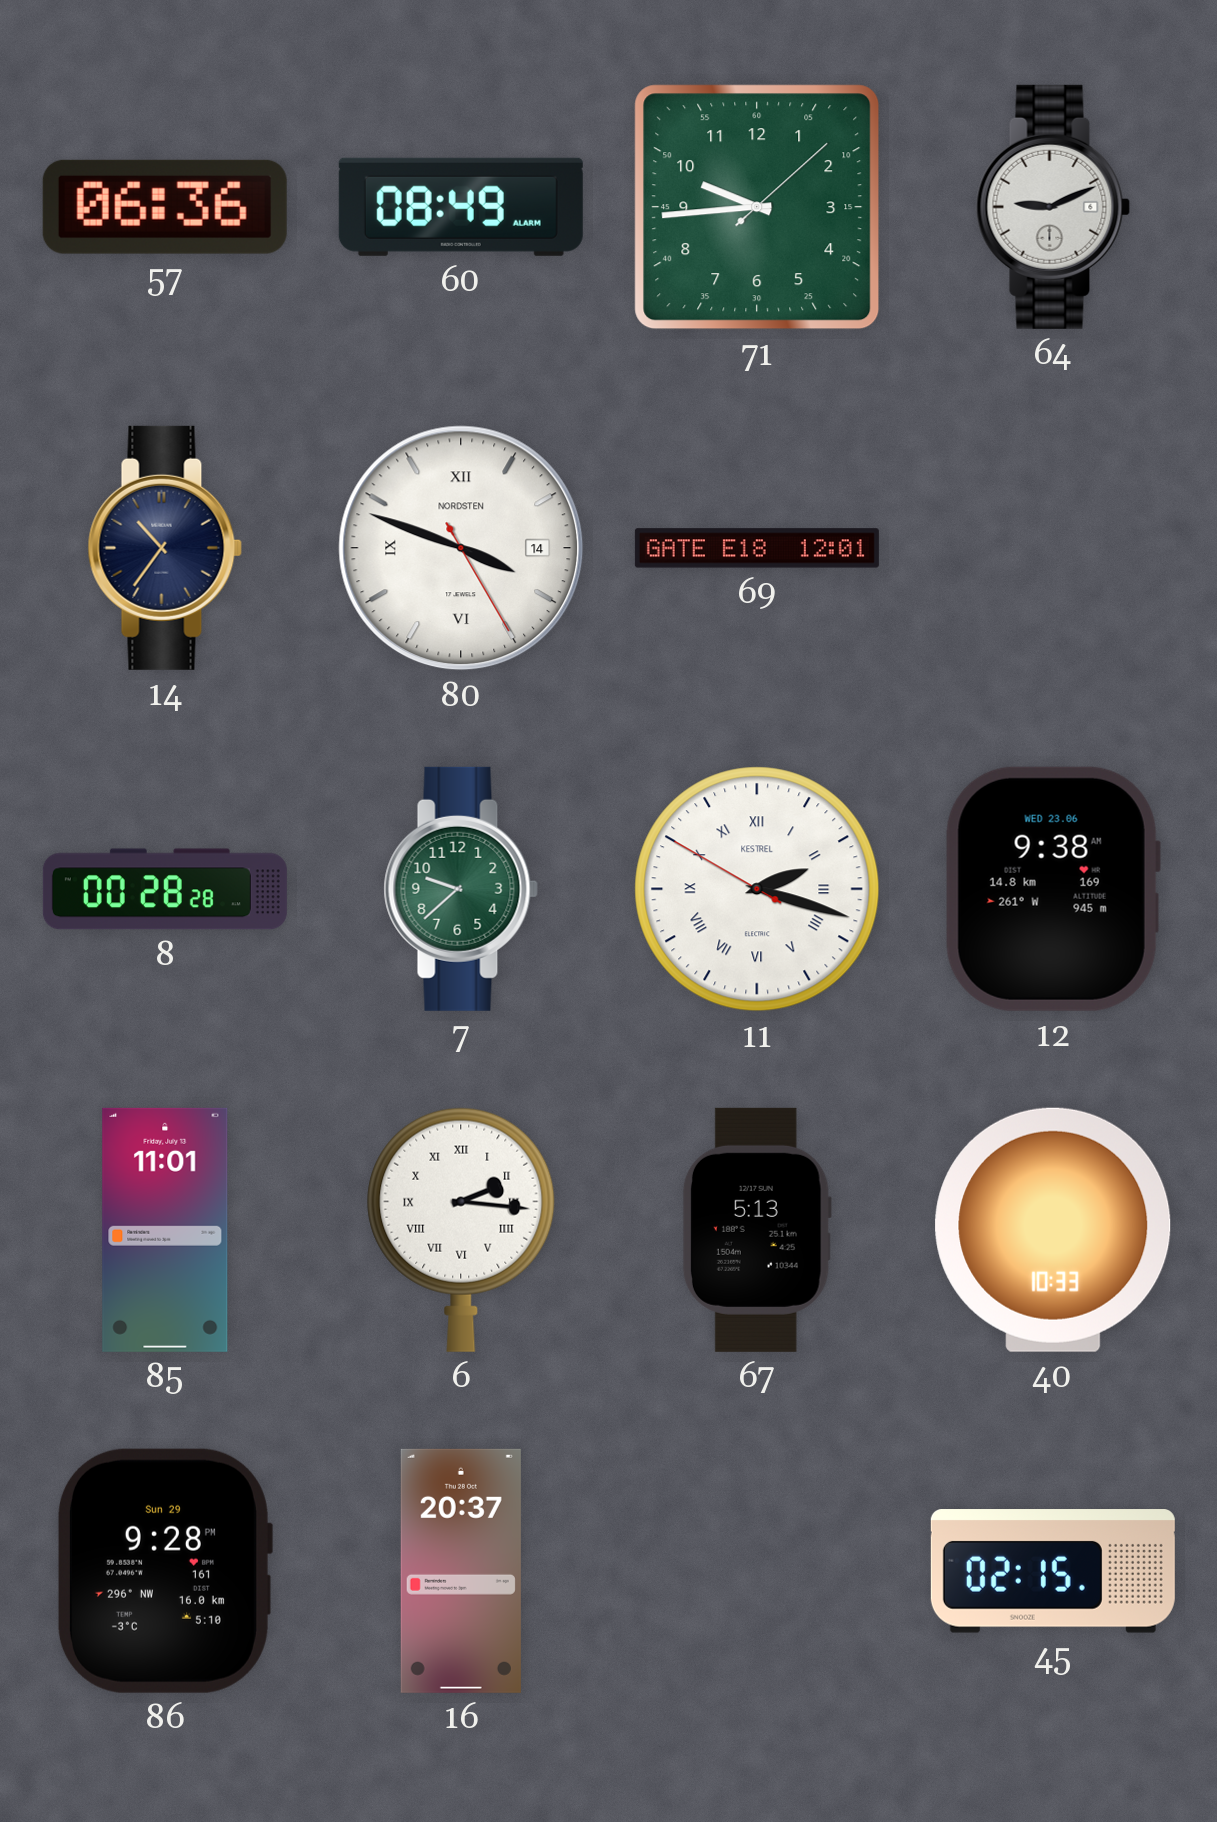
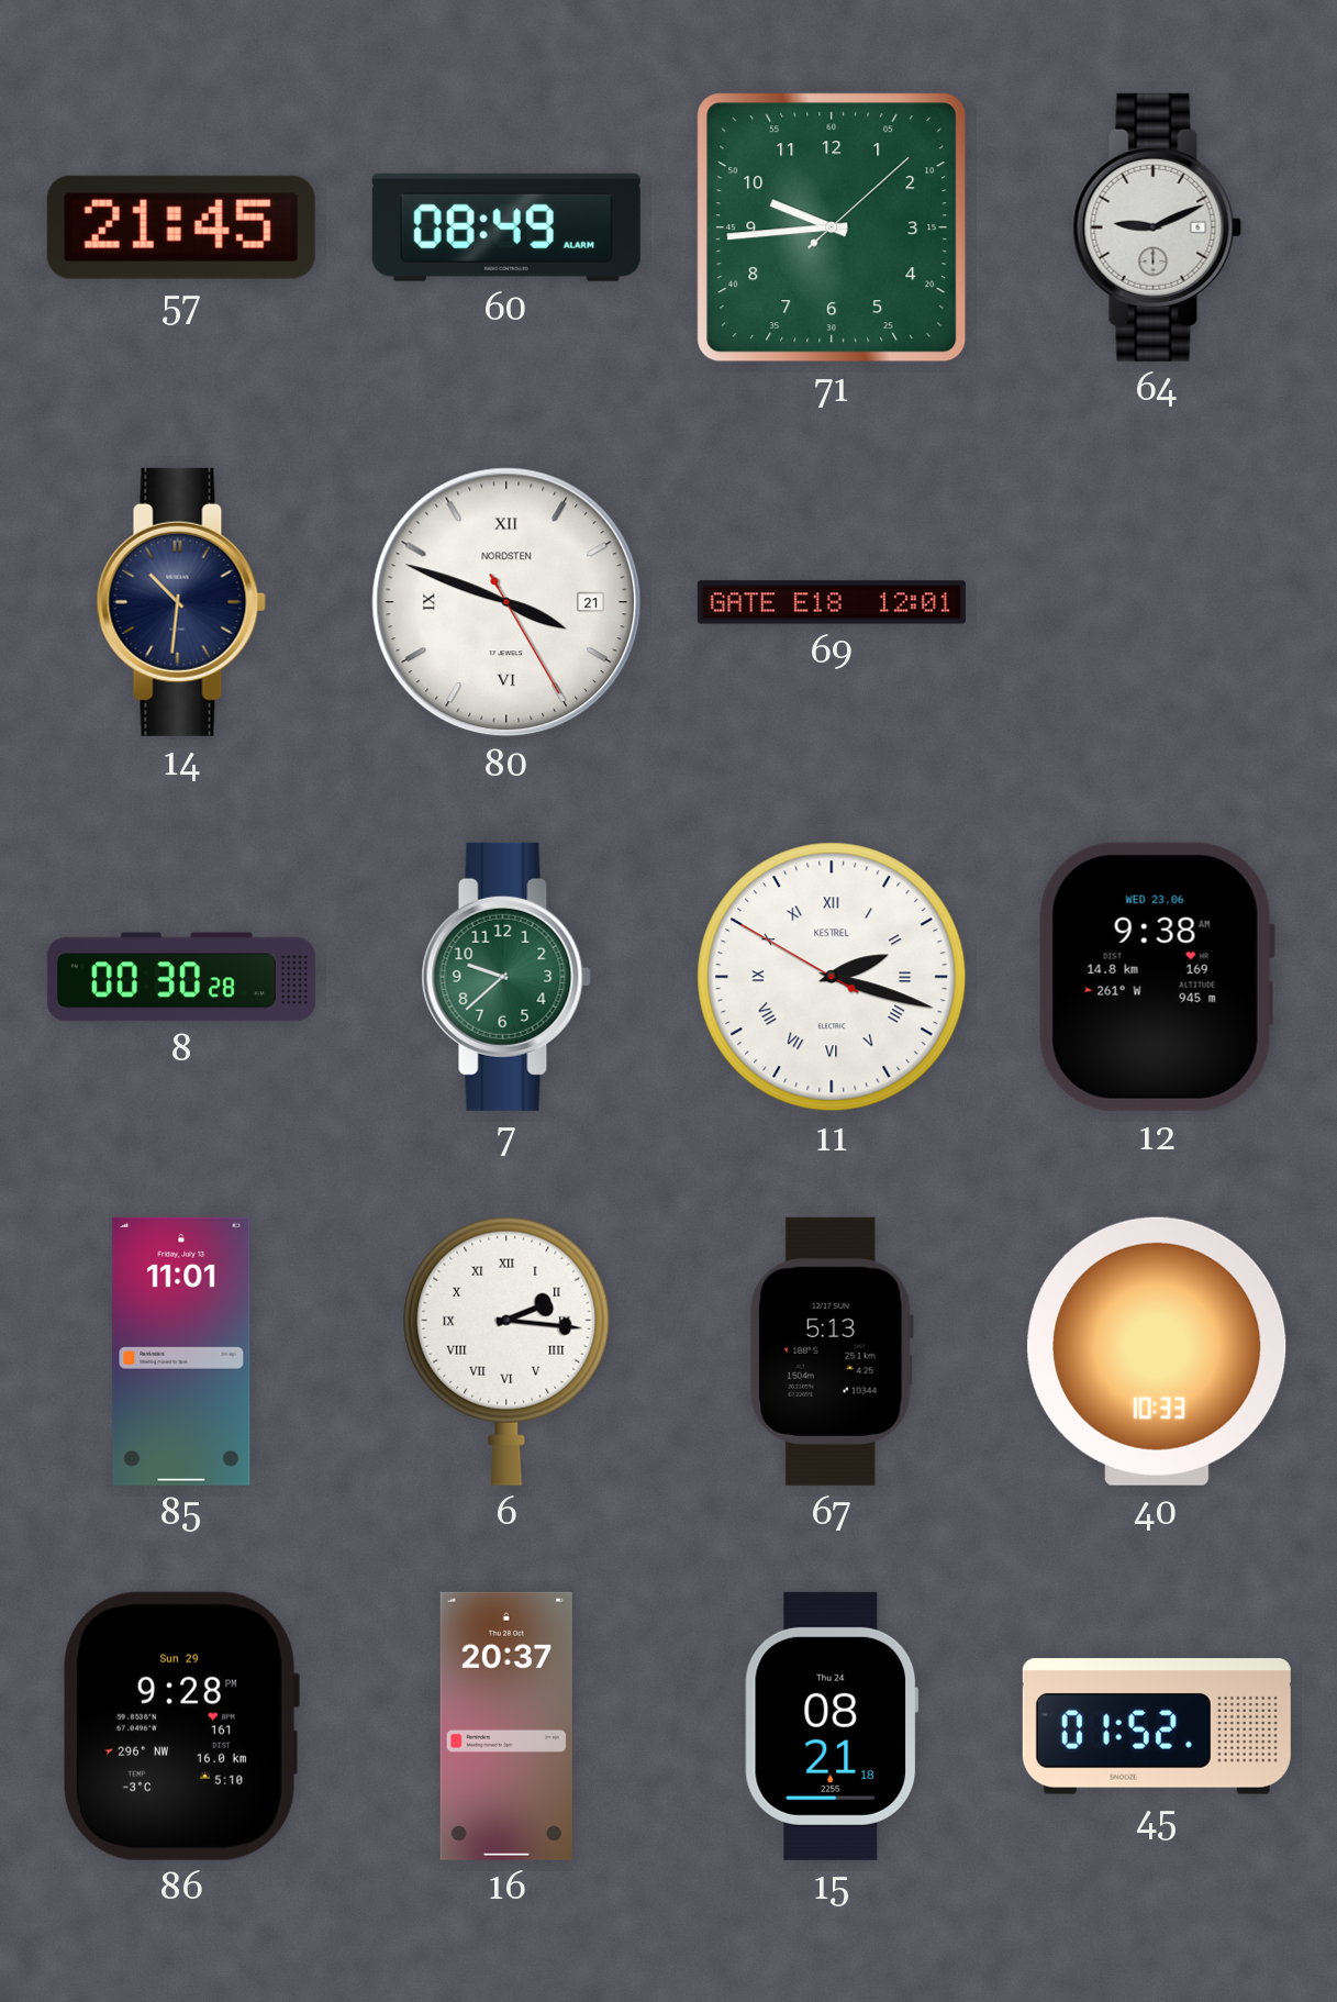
57: 06:36 -> 21:45
14: 10:36 -> 10:31
80 date: 14 -> 21
8: 00:28 -> 00:30
15: none -> 08:21
45: 02:15 -> 01:52
